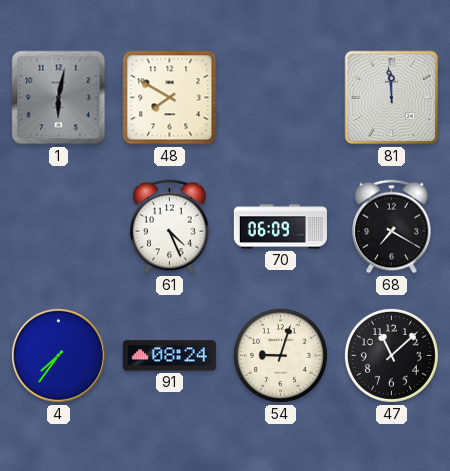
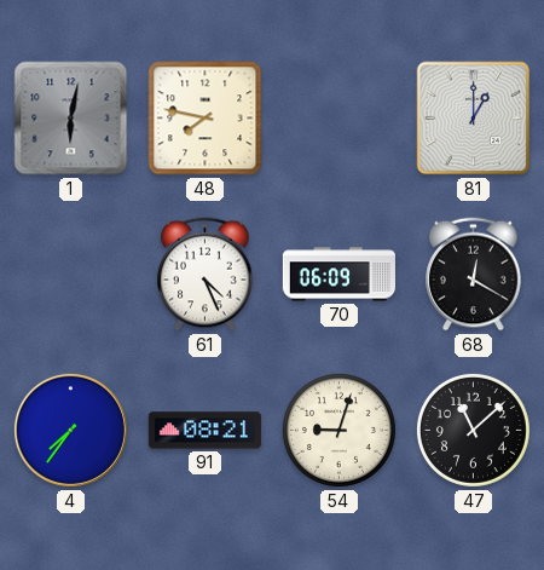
48: 7:50 -> 7:47
81: 11:59 -> 1:00
68: 7:20 -> 12:20
91: 08:24 -> 08:21
